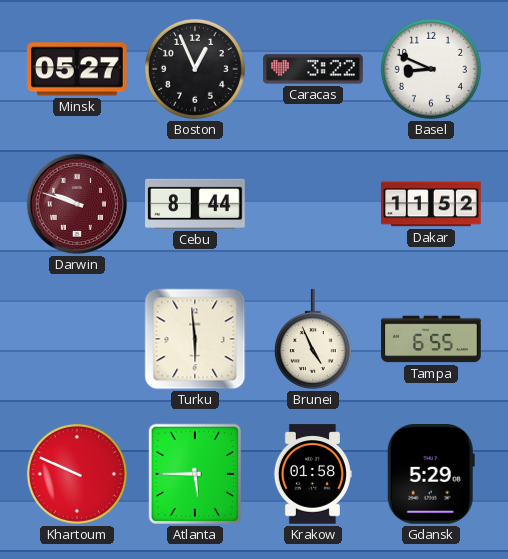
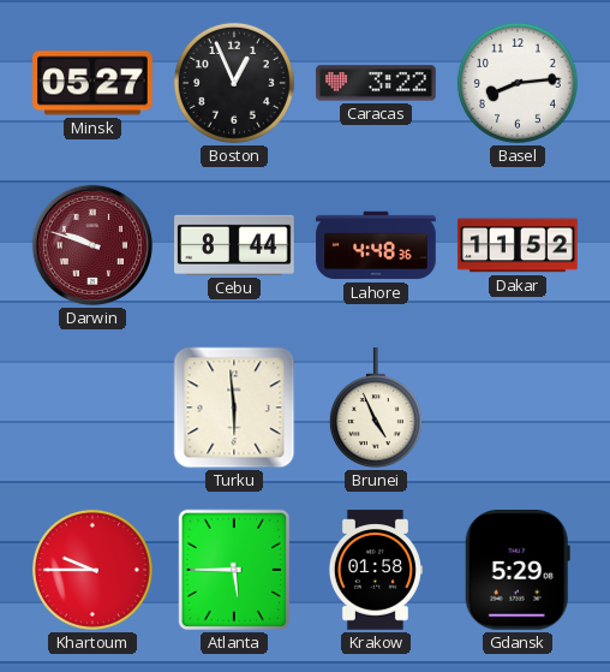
Basel: 8:49 -> 8:14
Lahore: none -> 4:48
Tampa: 6:55 -> none
Khartoum: 9:49 -> 9:45
